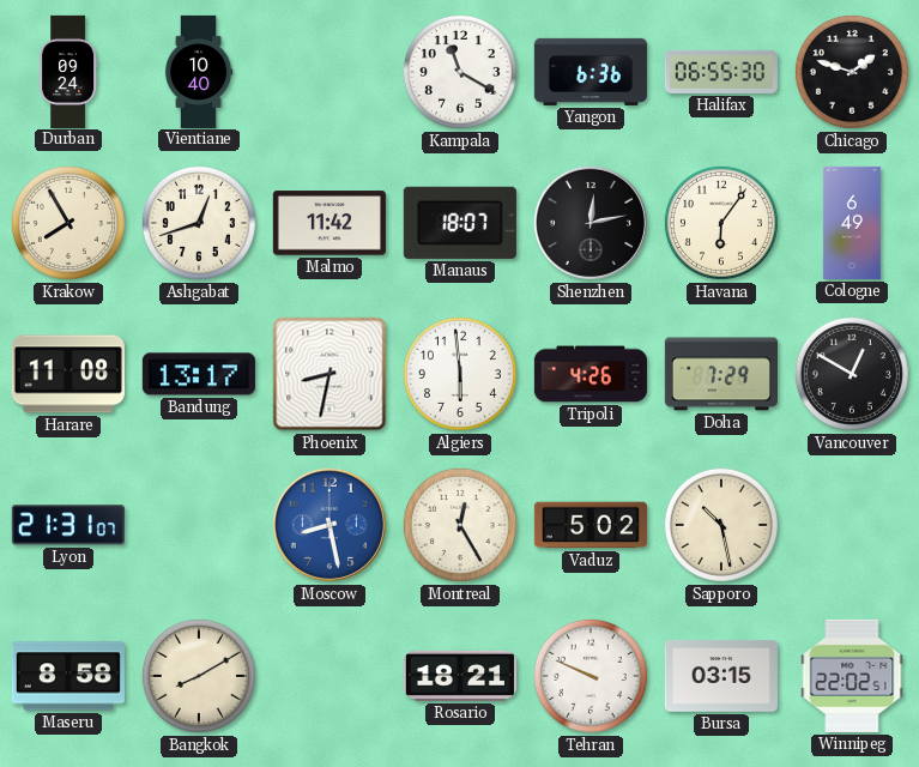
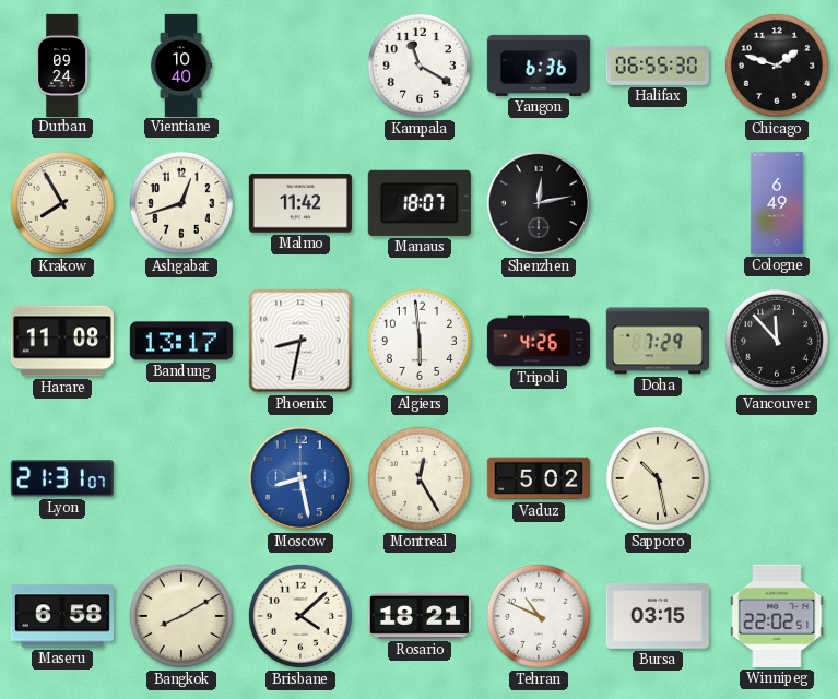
Havana: 6:06 -> none
Vancouver: 12:50 -> 11:53
Maseru: 8:58 -> 6:58
Brisbane: none -> 4:08
Tehran: 9:49 -> 10:49
